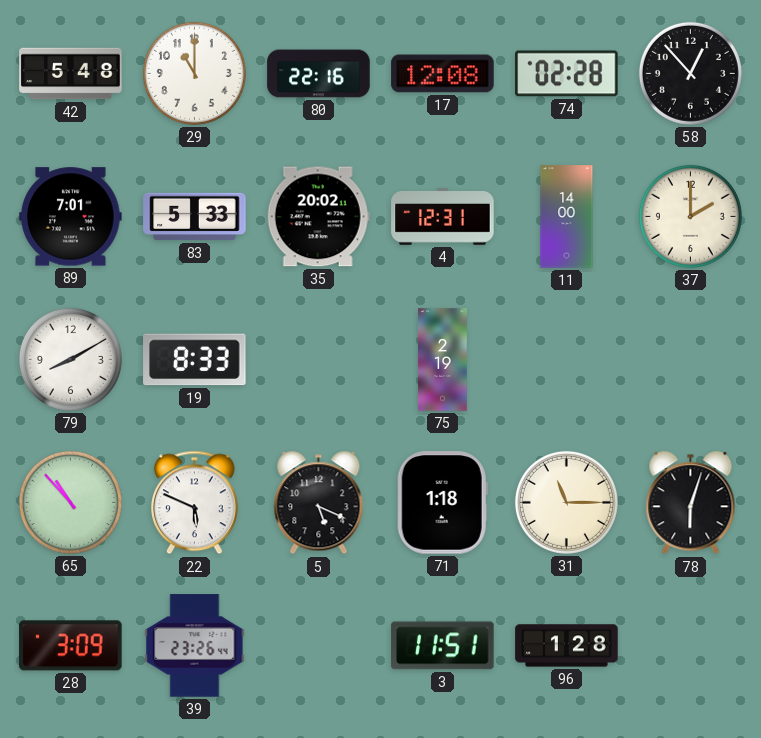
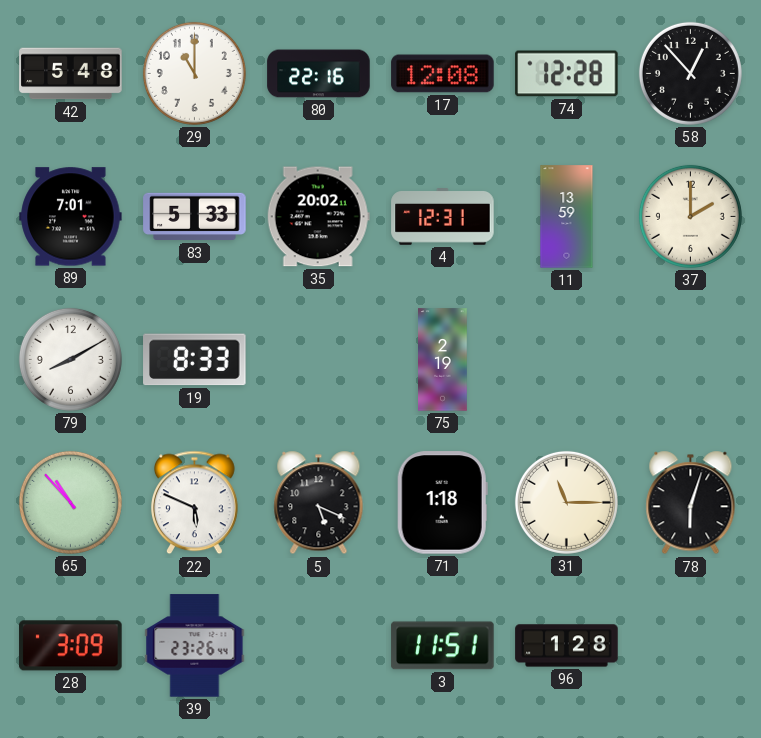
74: 02:28 -> 12:28
11: 14:00 -> 13:59
